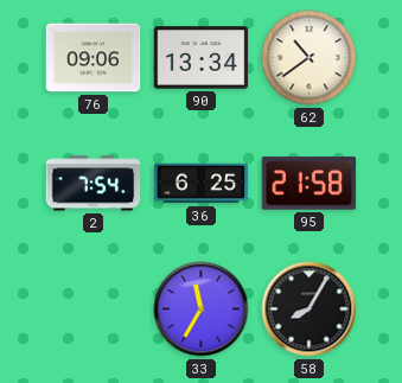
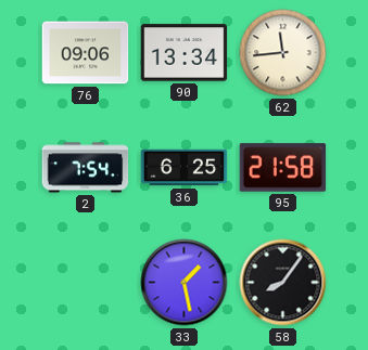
62: 10:39 -> 11:44
33: 11:35 -> 1:28
58: 8:05 -> 8:06
